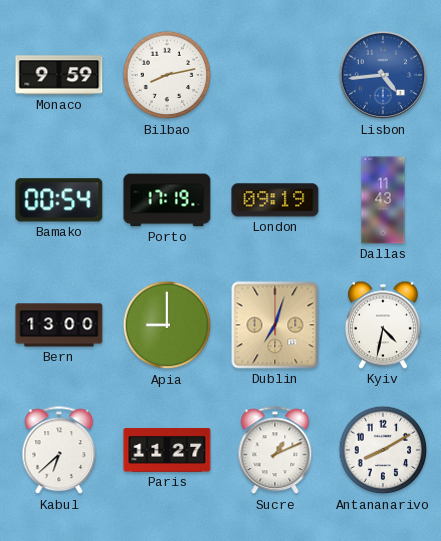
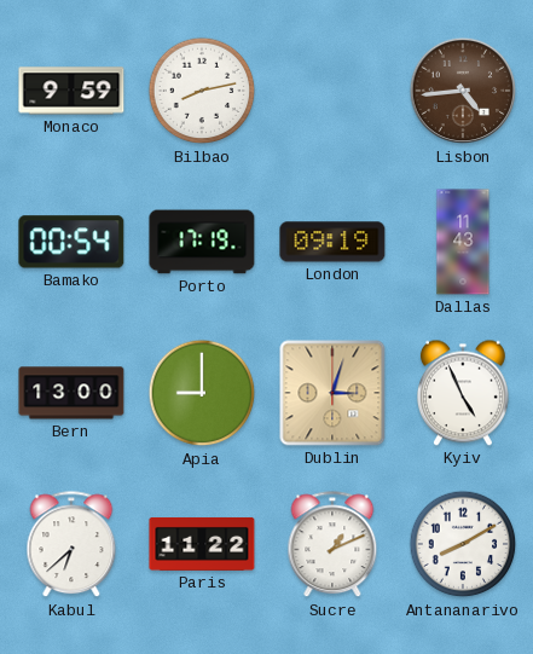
Lisbon dial: blue -> brown
Dublin: 7:03 -> 3:03
Kyiv: 4:32 -> 4:56
Paris: 11:27 -> 11:22
